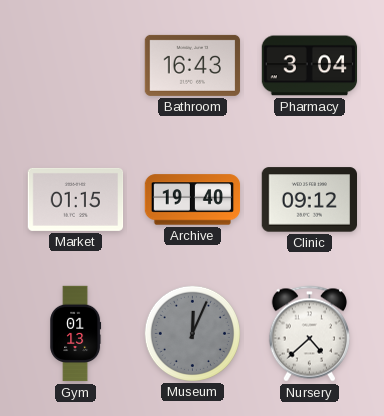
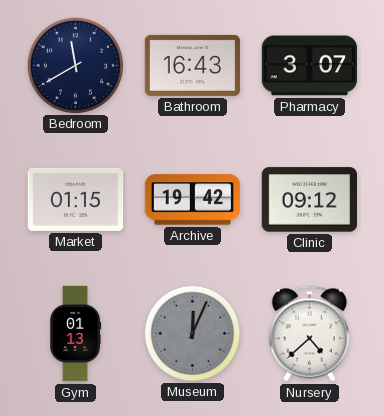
Bedroom: none -> 11:40
Pharmacy: 3:04 -> 3:07
Archive: 19:40 -> 19:42
